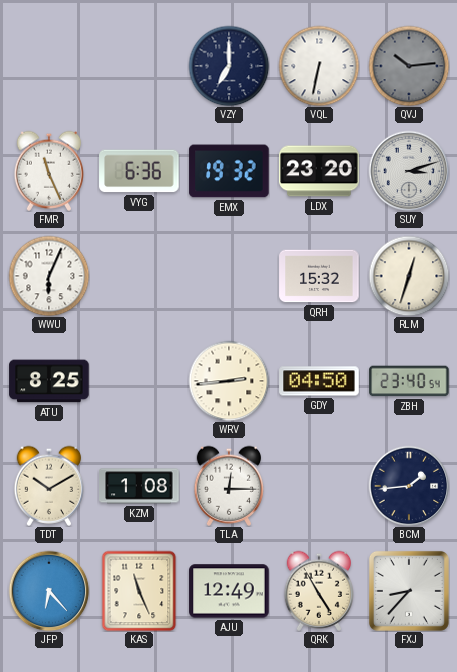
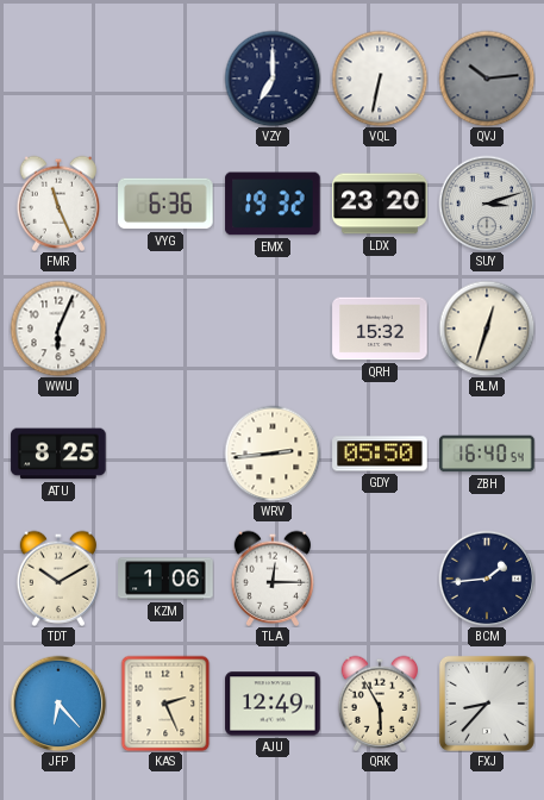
GDY: 04:50 -> 05:50
ZBH: 23:40 -> 16:40
KZM: 1:08 -> 1:06
KAS: 11:26 -> 2:26
QRK: 4:55 -> 5:55
